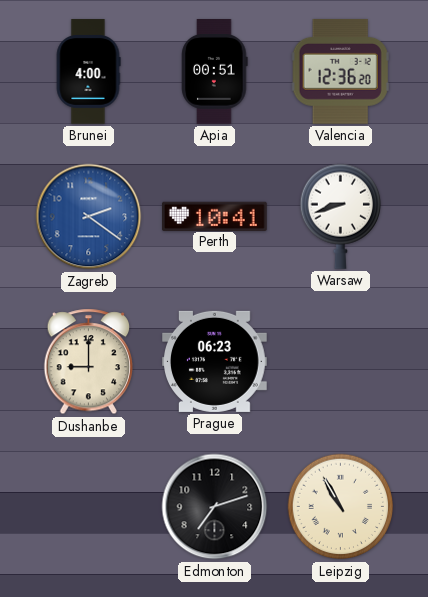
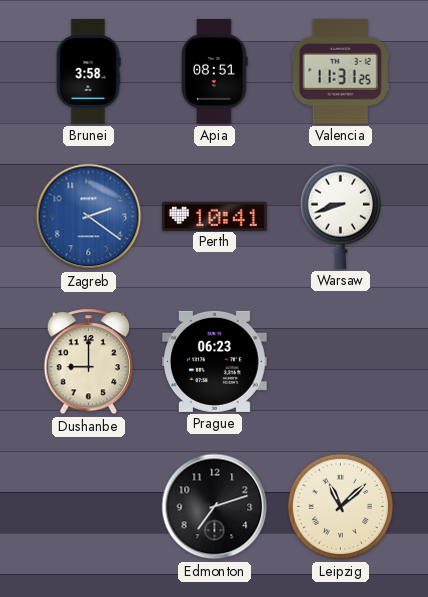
Brunei: 4:00 -> 3:58
Apia: 00:51 -> 08:51
Valencia: 12:36 -> 11:31
Leipzig: 10:55 -> 11:08
